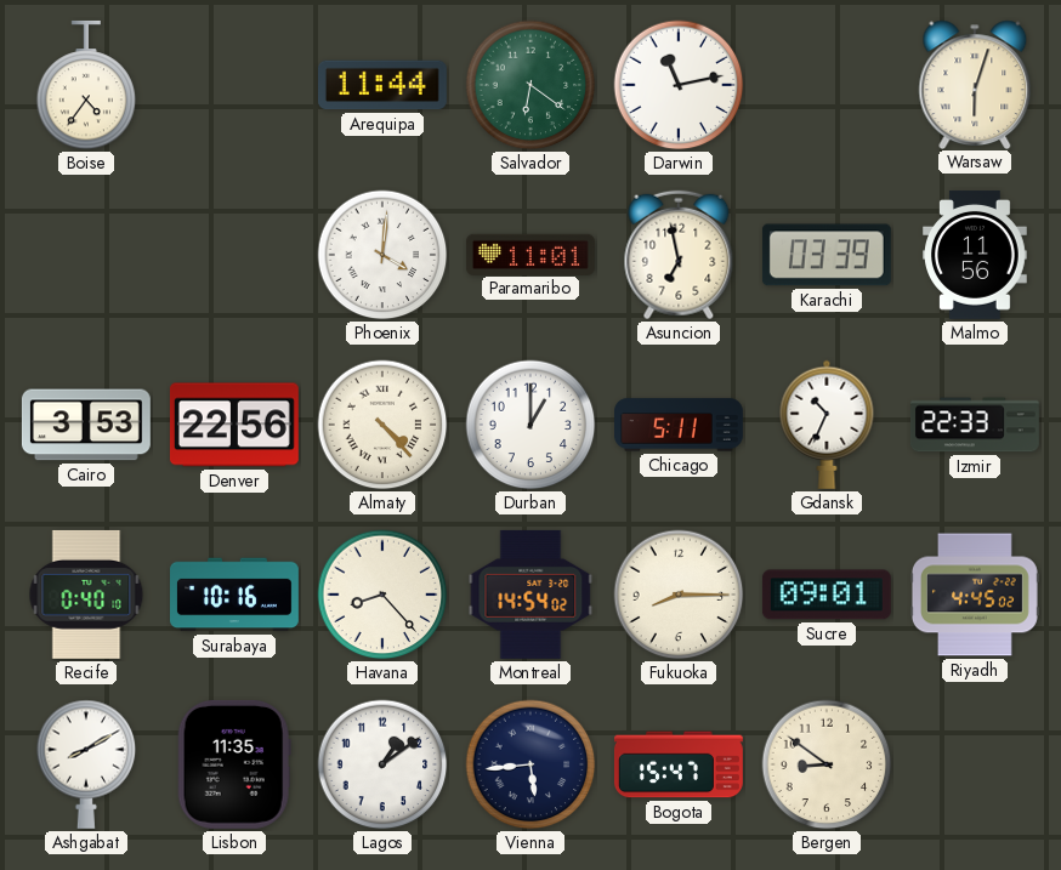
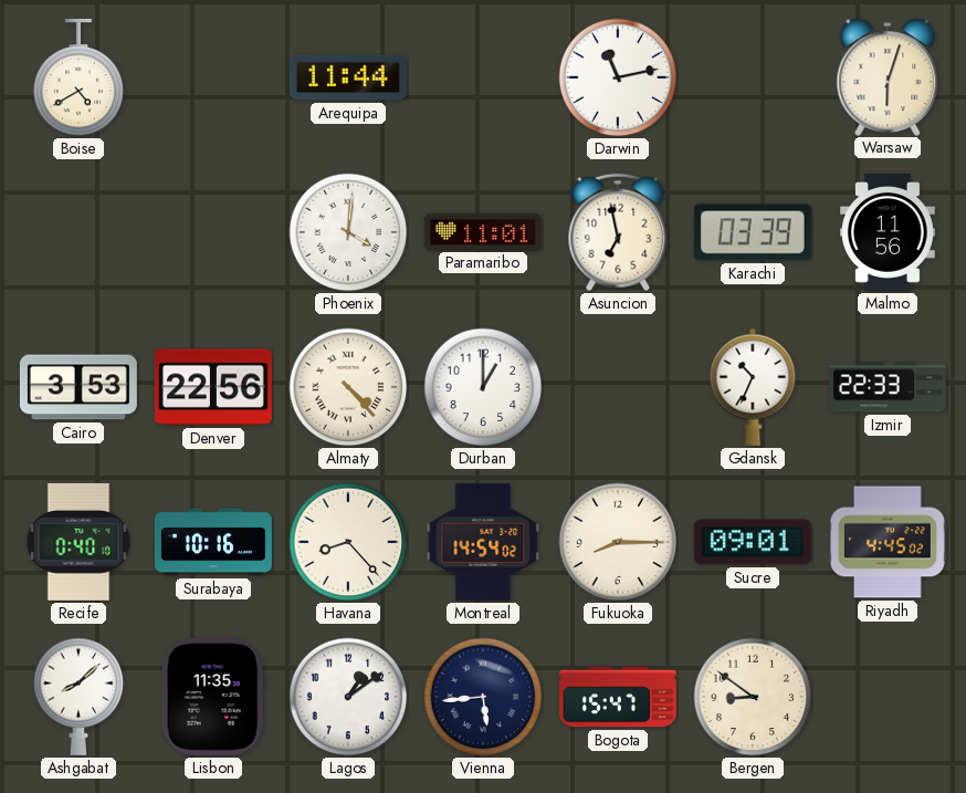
Boise: 4:36 -> 4:40
Salvador: 6:21 -> none
Chicago: 5:11 -> none
Ashgabat: 8:10 -> 8:08
